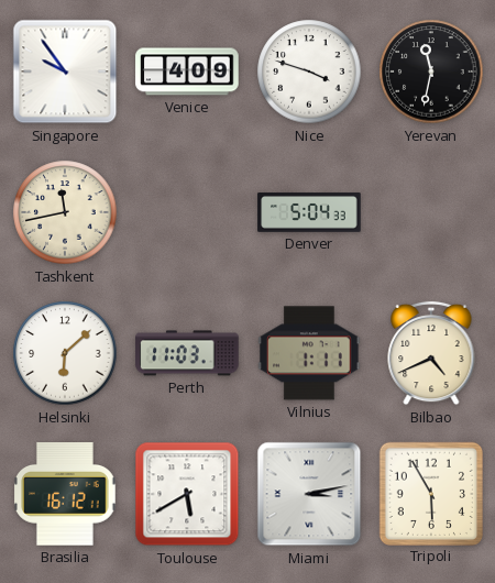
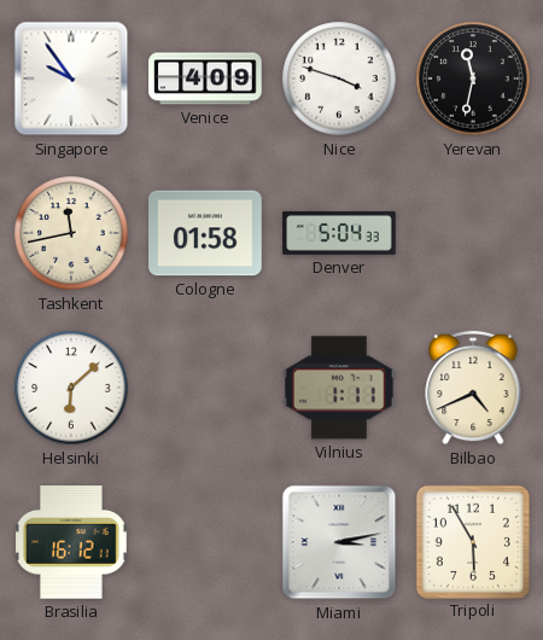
Cologne: none -> 01:58
Perth: 11:03 -> none
Toulouse: 5:40 -> none
